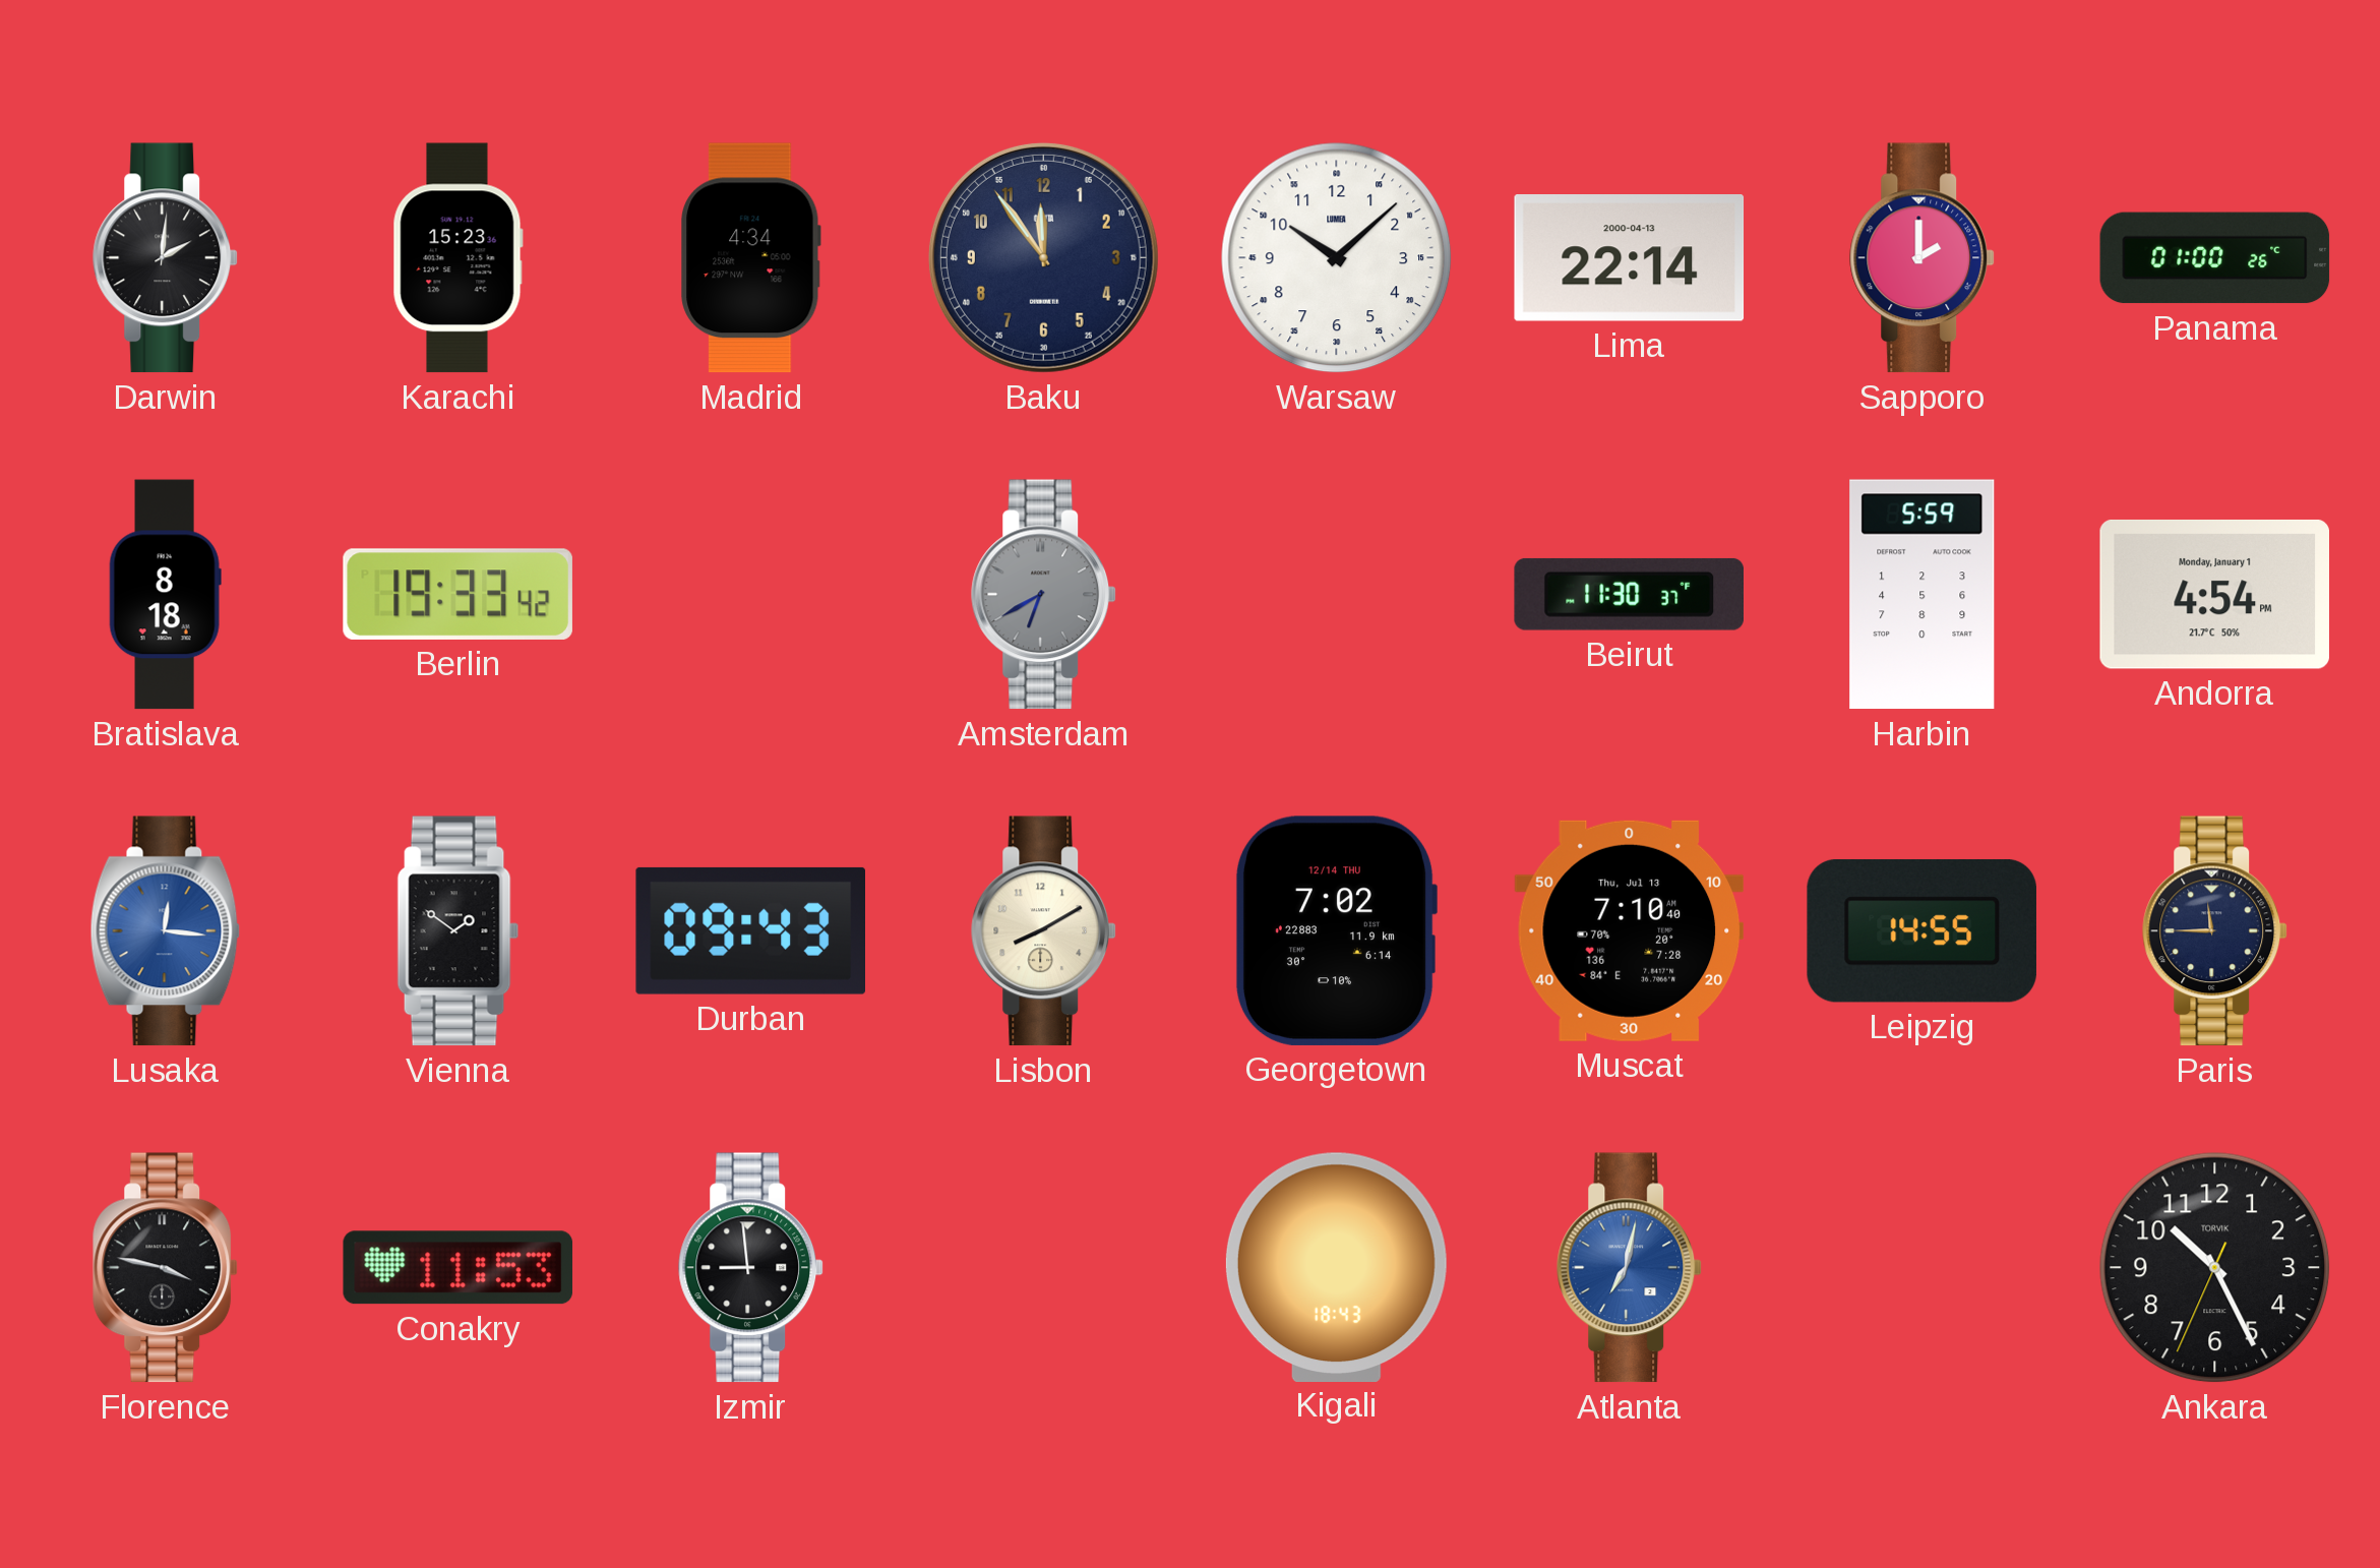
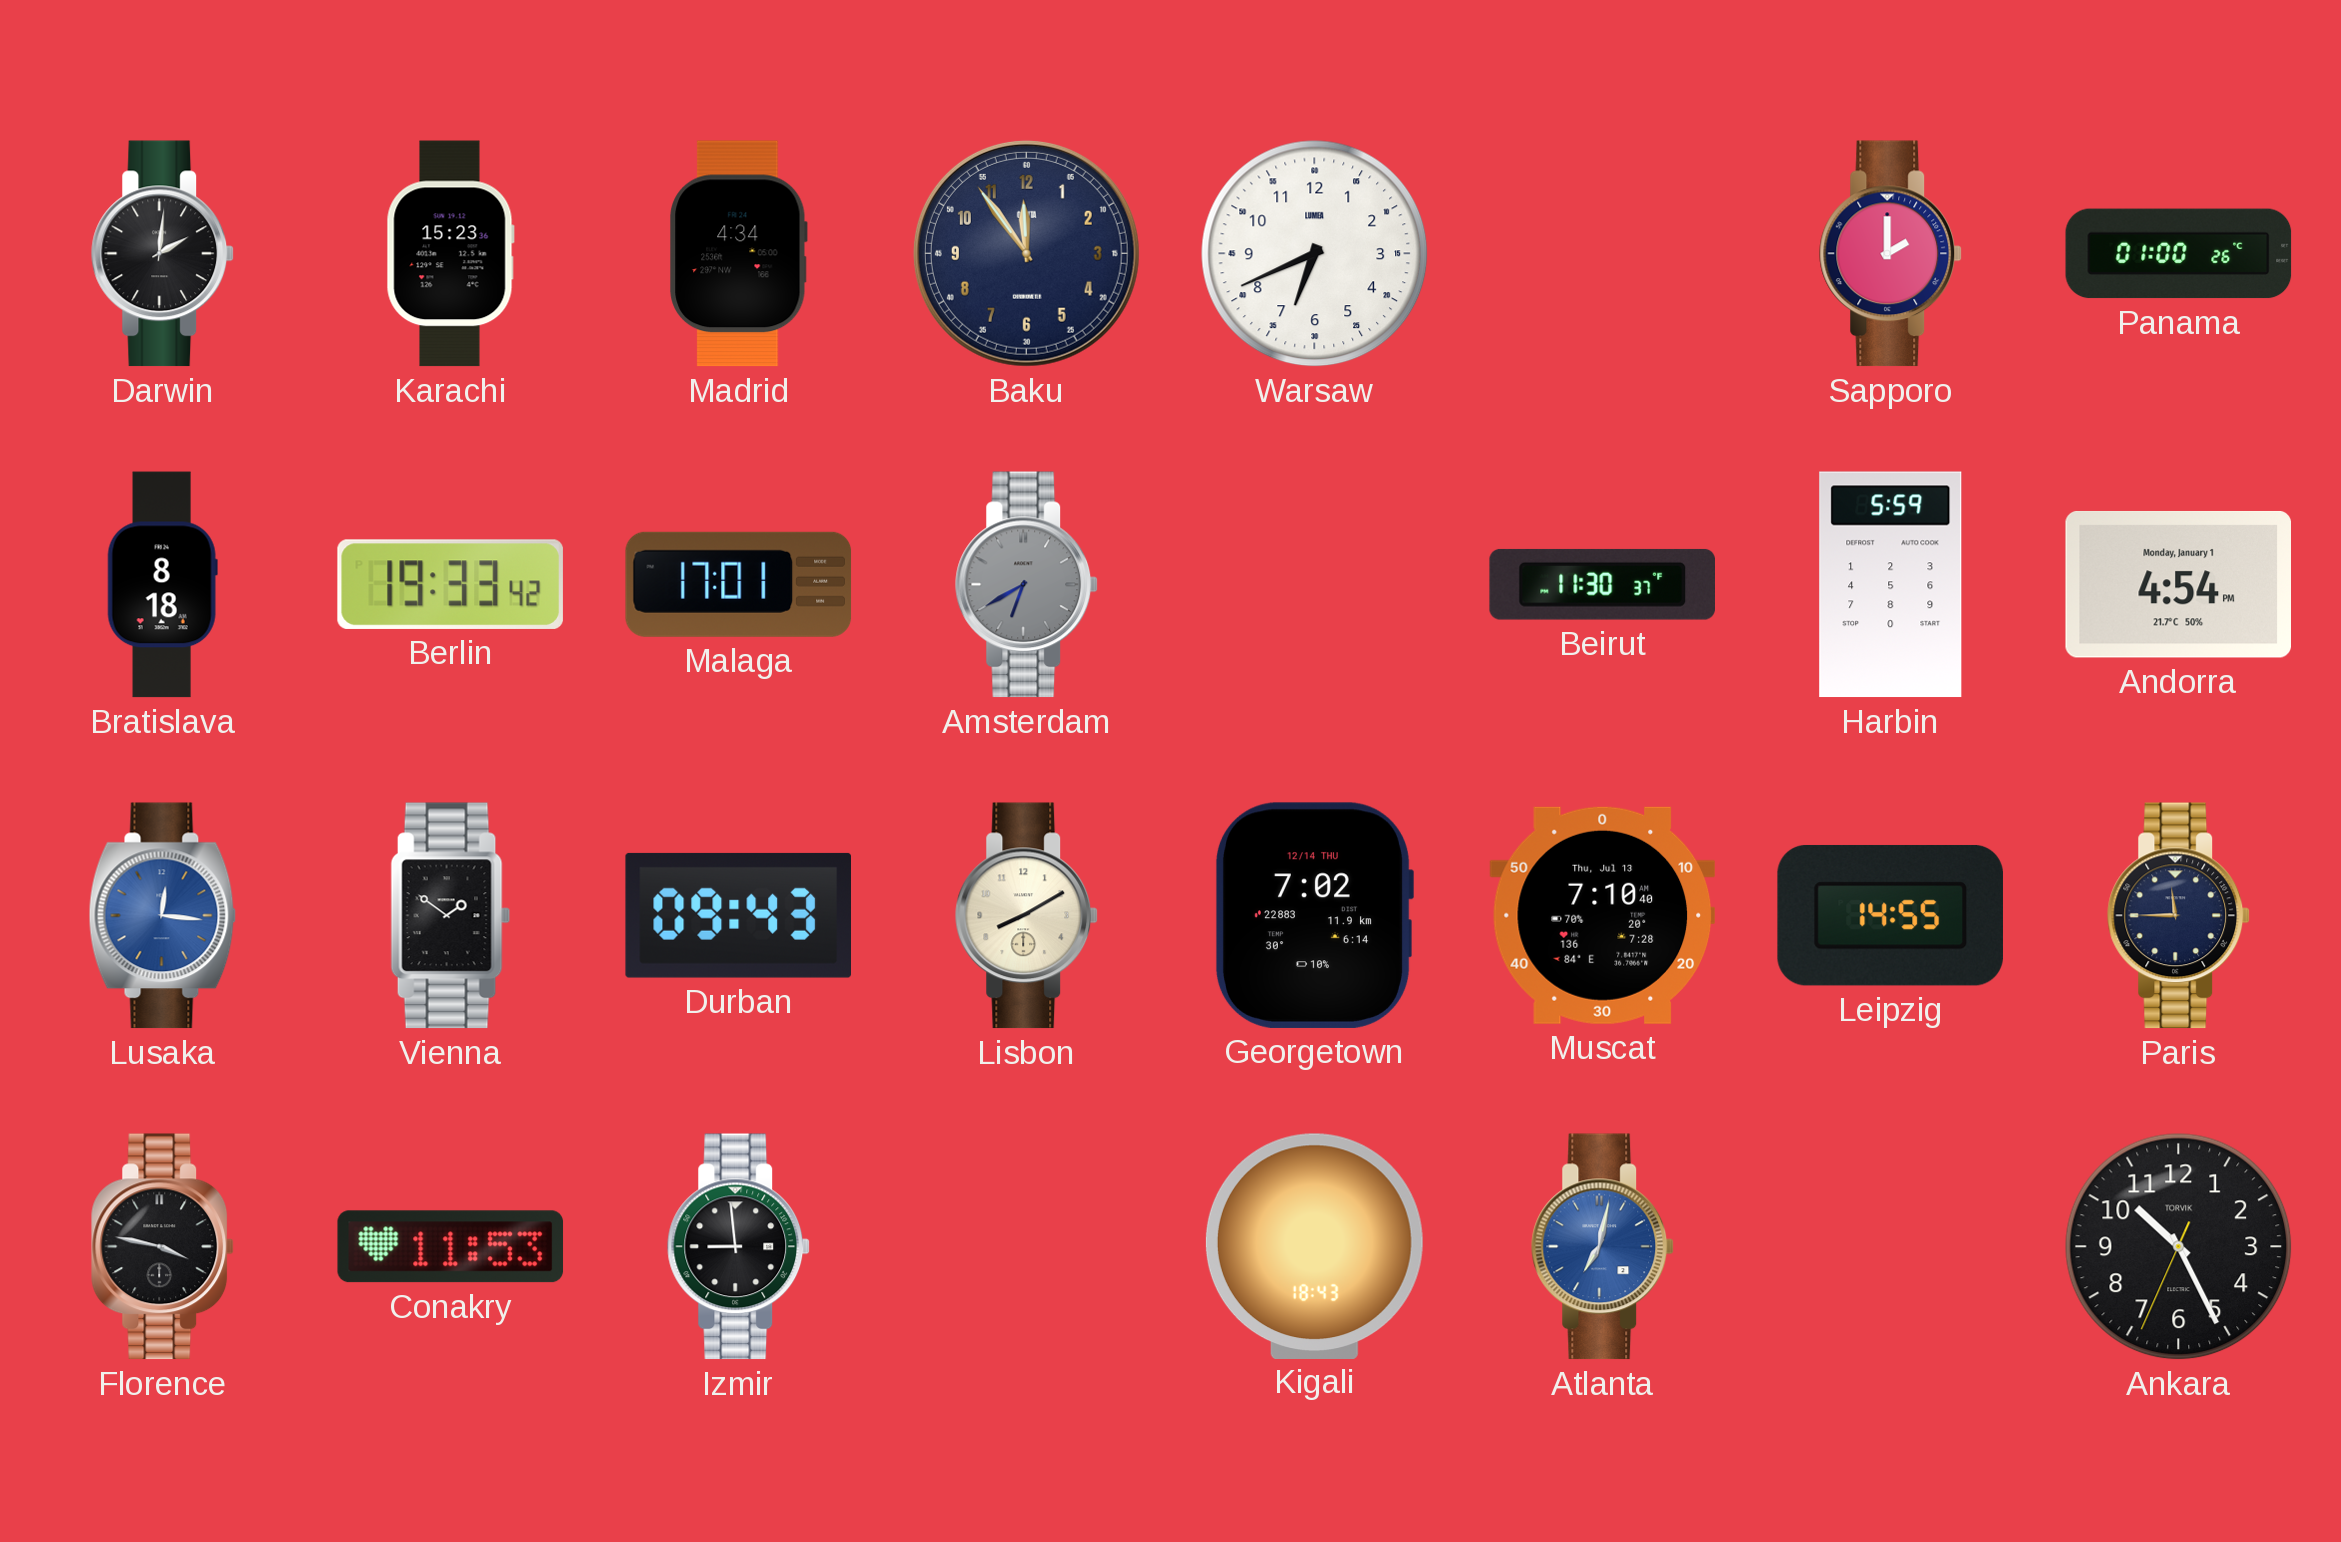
Warsaw: 10:08 -> 6:41
Lima: 22:14 -> none
Malaga: none -> 17:01
